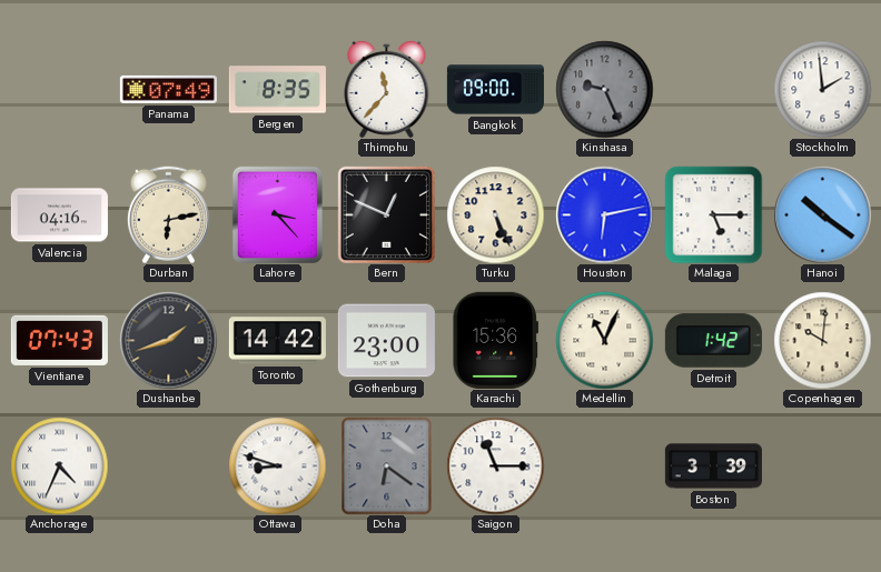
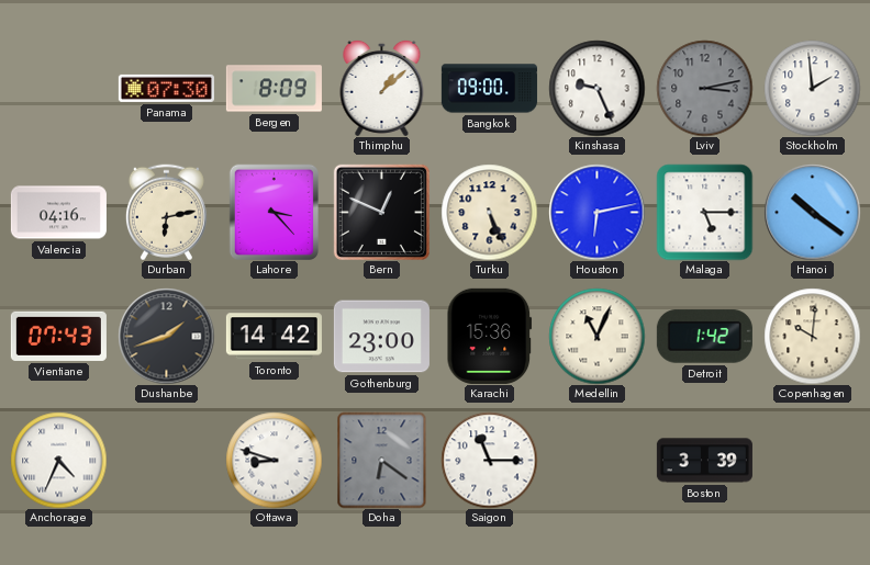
Panama: 07:49 -> 07:30
Bergen: 8:35 -> 8:09
Thimphu: 11:37 -> 1:08
Kinshasa dial: grey -> white
Lviv: none -> 3:13
